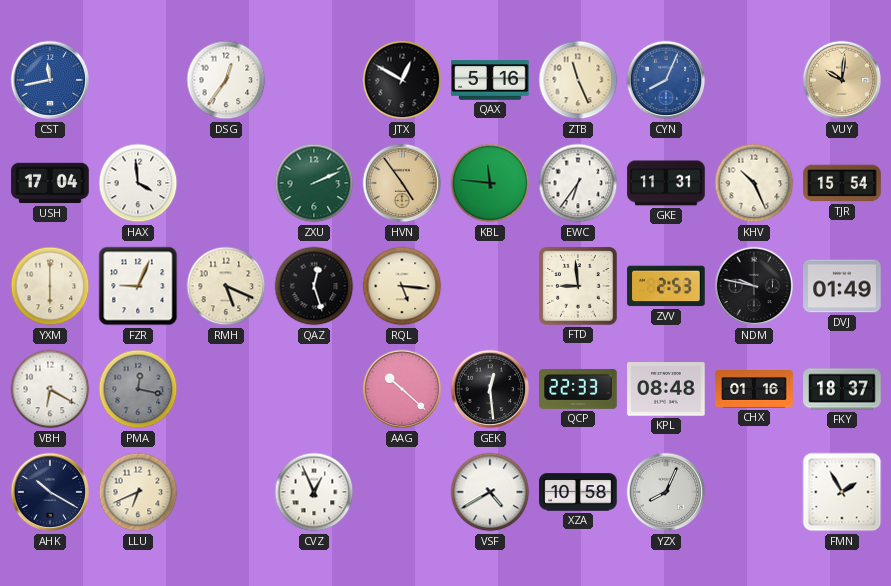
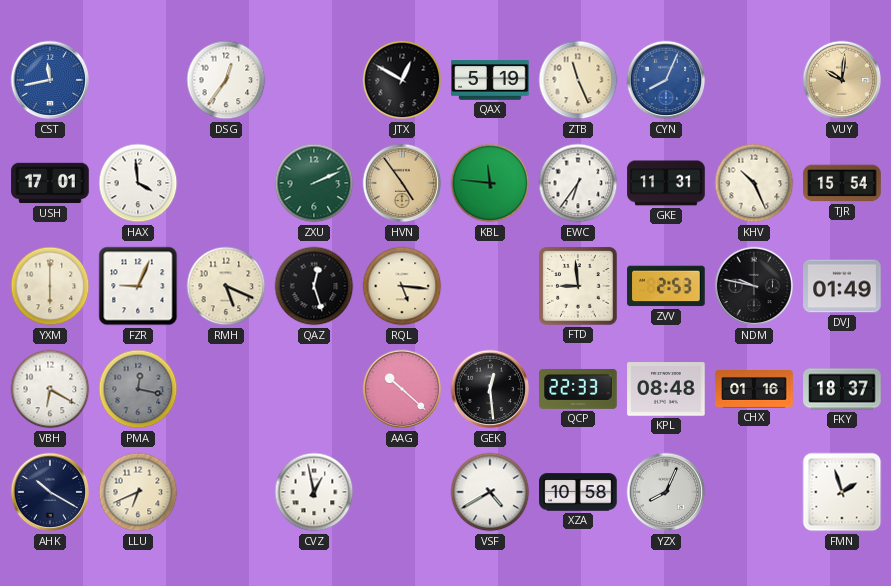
QAX: 5:16 -> 5:19
USH: 17:04 -> 17:01
CVZ: 12:56 -> 12:58
FMN: 1:55 -> 1:57
